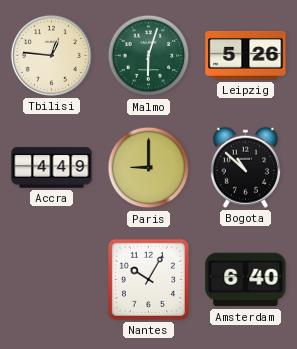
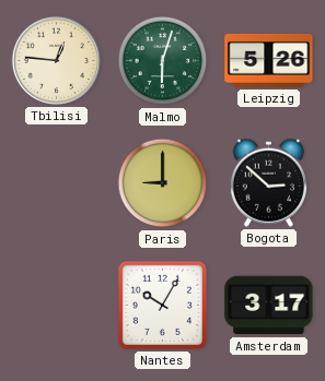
Accra: 4:49 -> none
Bogota: 10:52 -> 2:52
Amsterdam: 6:40 -> 3:17
